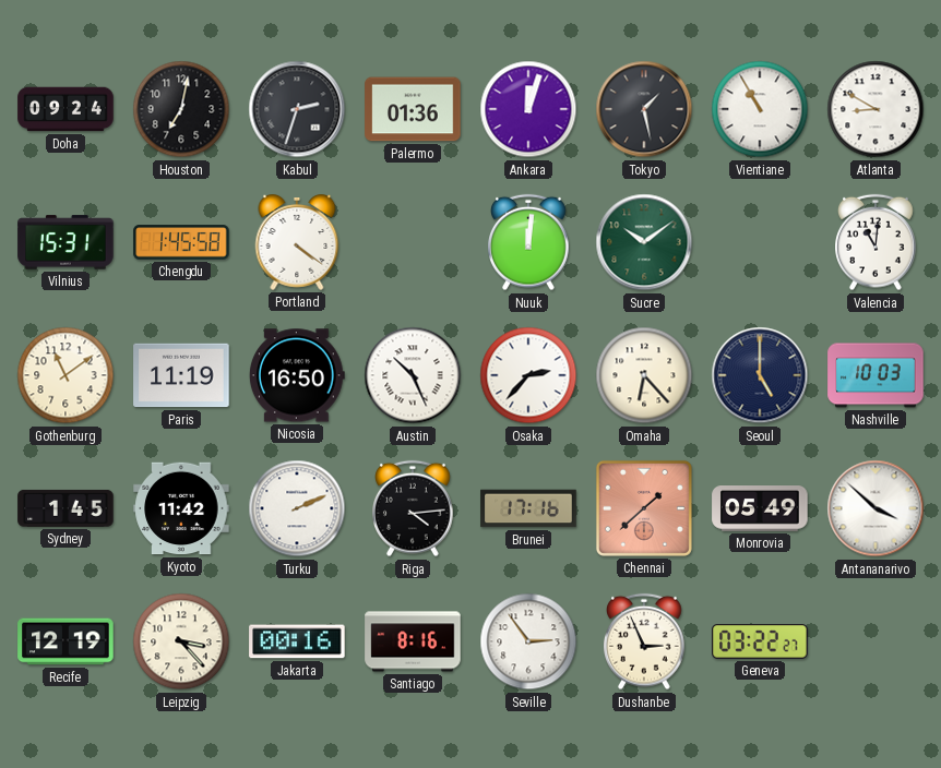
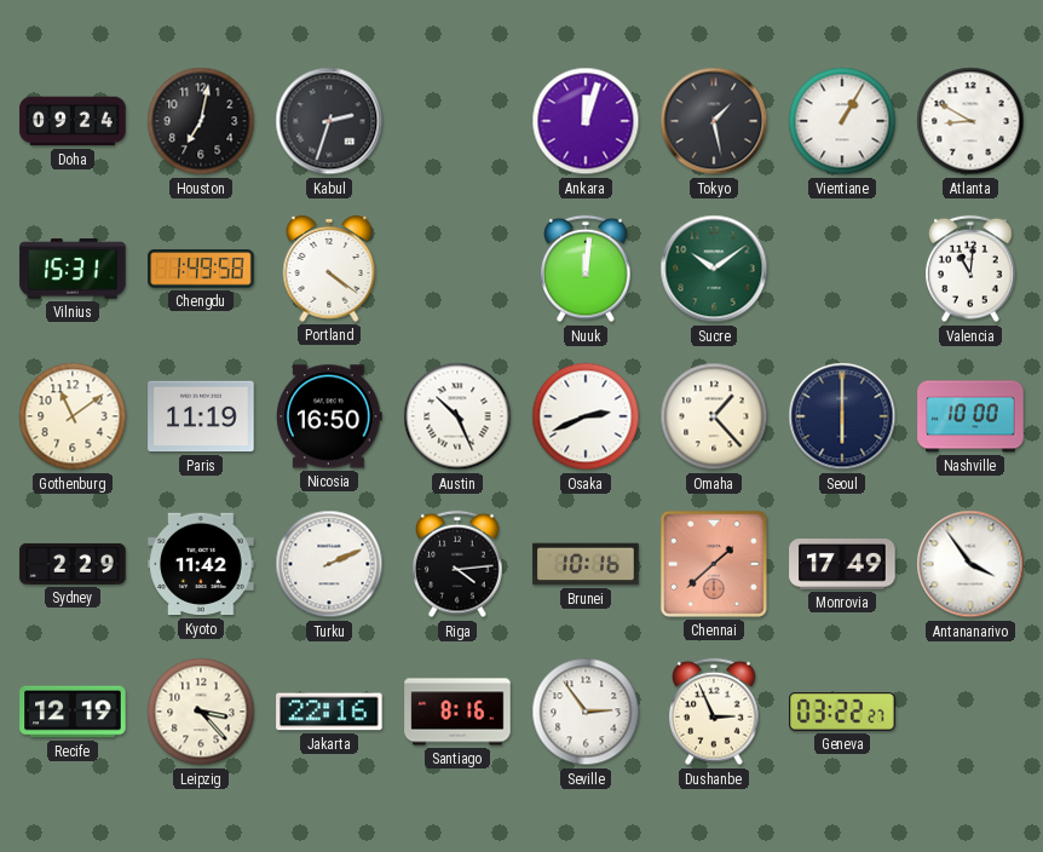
Palermo: 01:36 -> none
Vientiane: 10:55 -> 1:05
Chengdu: 1:45 -> 1:49
Osaka: 2:37 -> 2:41
Omaha: 6:23 -> 1:23
Seoul: 5:00 -> 6:00
Nashville: 10:03 -> 10:00
Sydney: 1:45 -> 2:29
Brunei: 17:16 -> 10:16
Monrovia: 05:49 -> 17:49
Antananarivo: 3:52 -> 3:54
Jakarta: 00:16 -> 22:16
